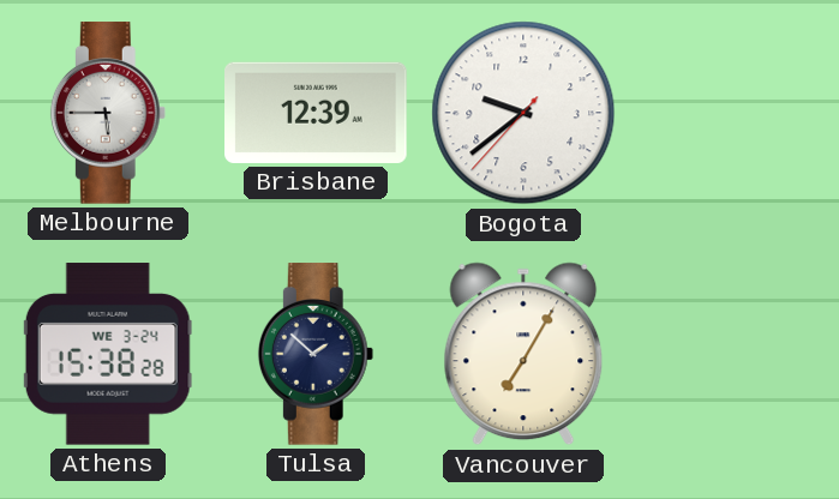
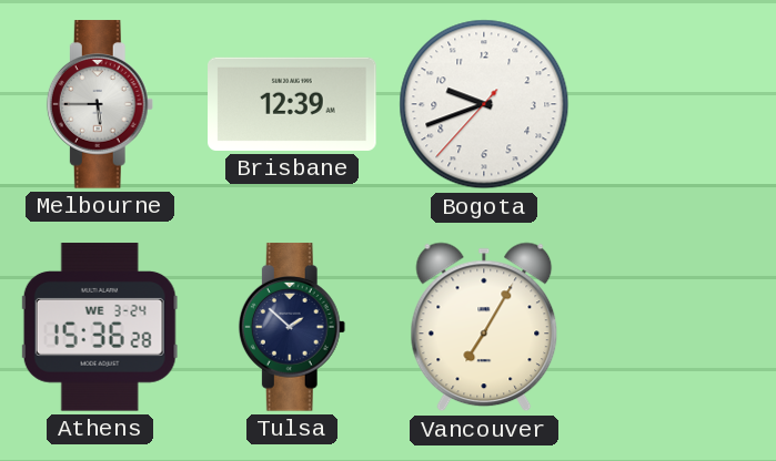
Bogota: 9:38 -> 9:41
Athens: 15:38 -> 15:36
